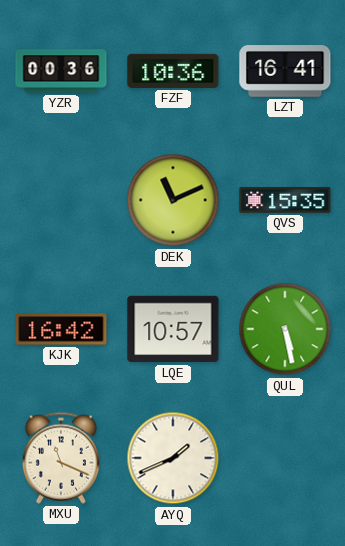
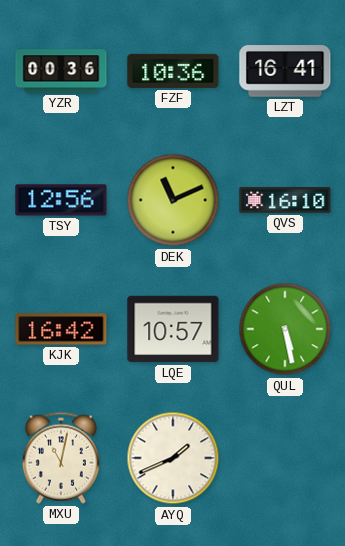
TSY: none -> 12:56
QVS: 15:35 -> 16:10
MXU: 11:19 -> 11:02
